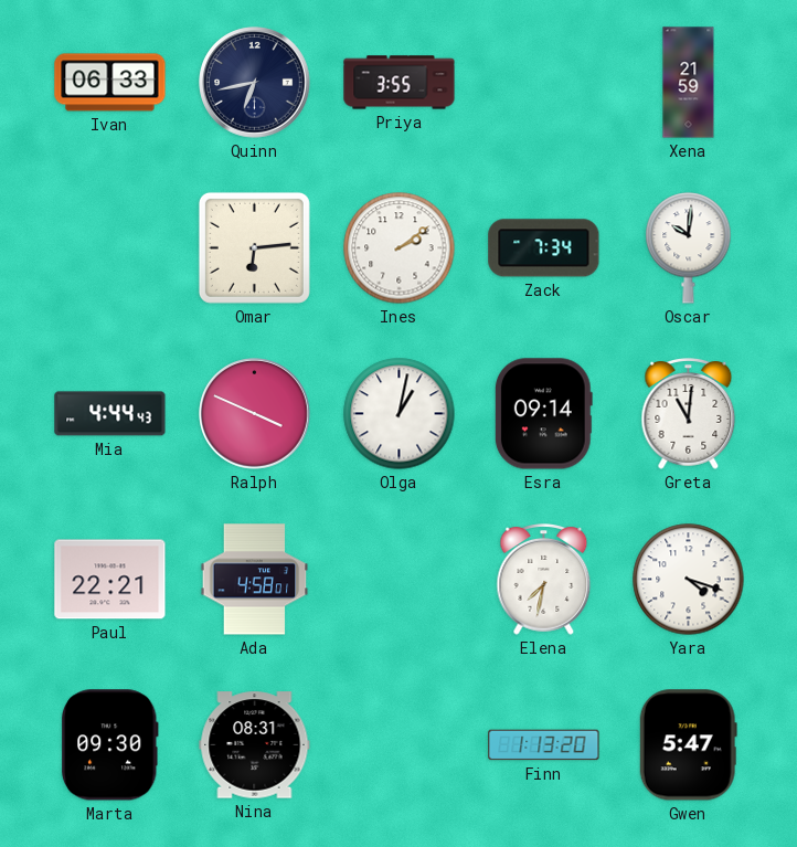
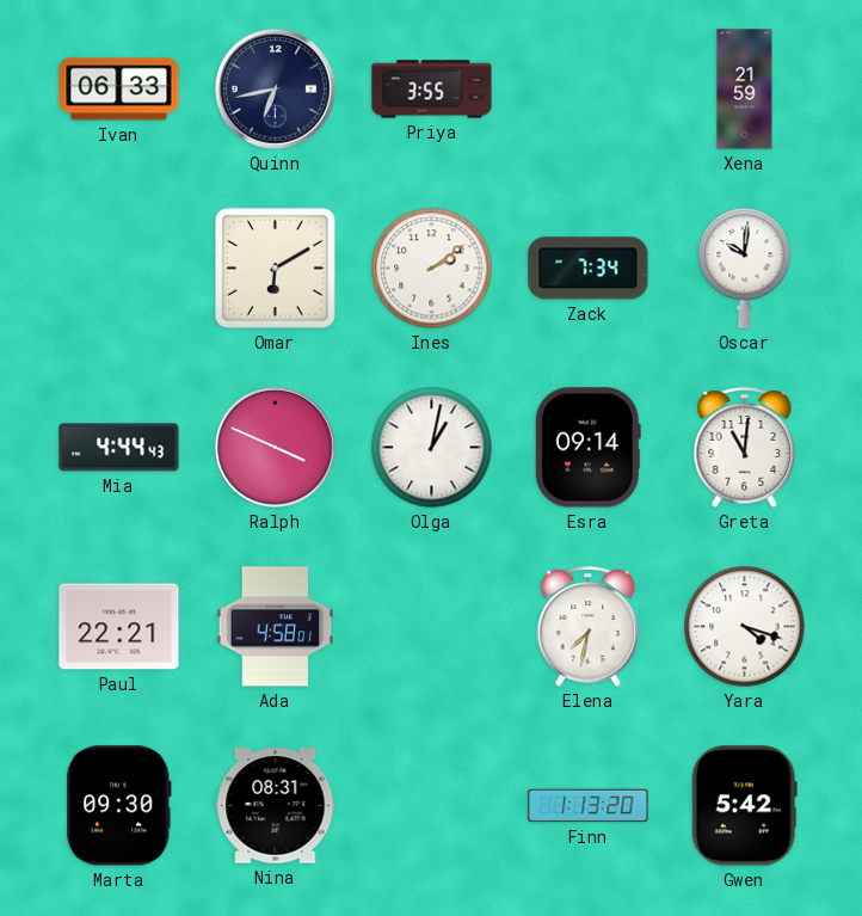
Omar: 6:14 -> 6:10
Gwen: 5:47 -> 5:42
